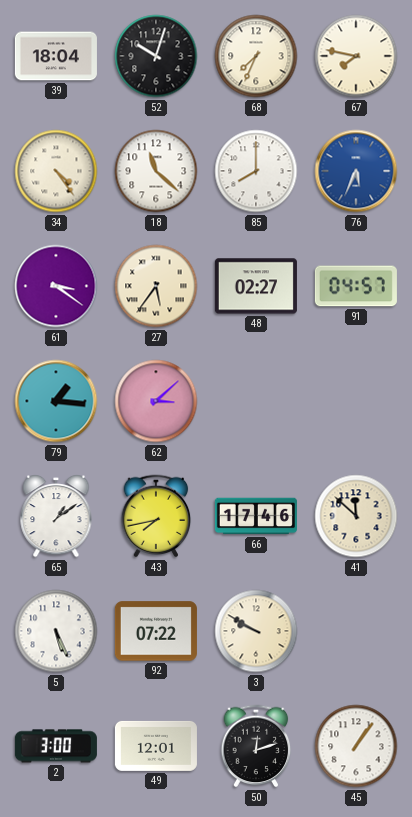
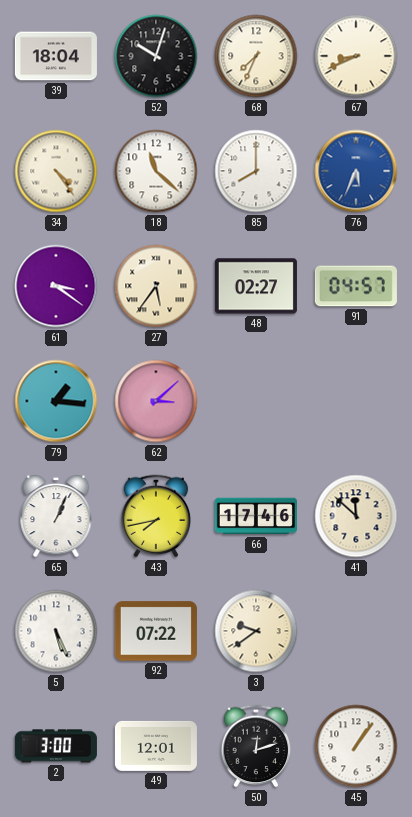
67: 7:47 -> 8:41
65: 1:09 -> 1:04
3: 9:50 -> 9:39
